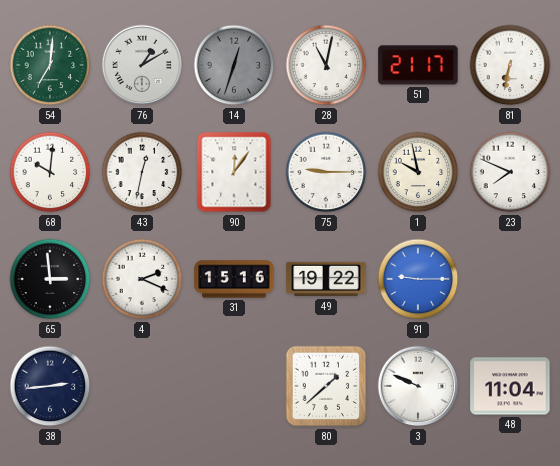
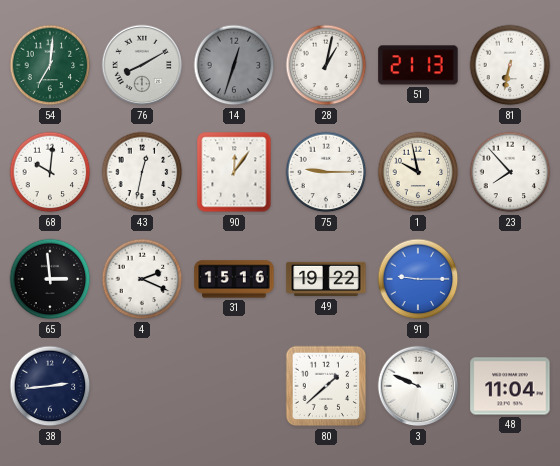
76: 1:10 -> 8:10
28: 11:02 -> 1:02
51: 21:17 -> 21:13
23: 7:49 -> 7:53
